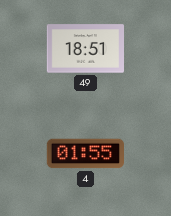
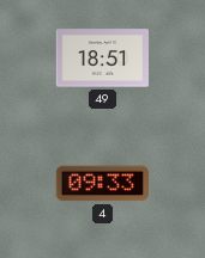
4: 01:55 -> 09:33
